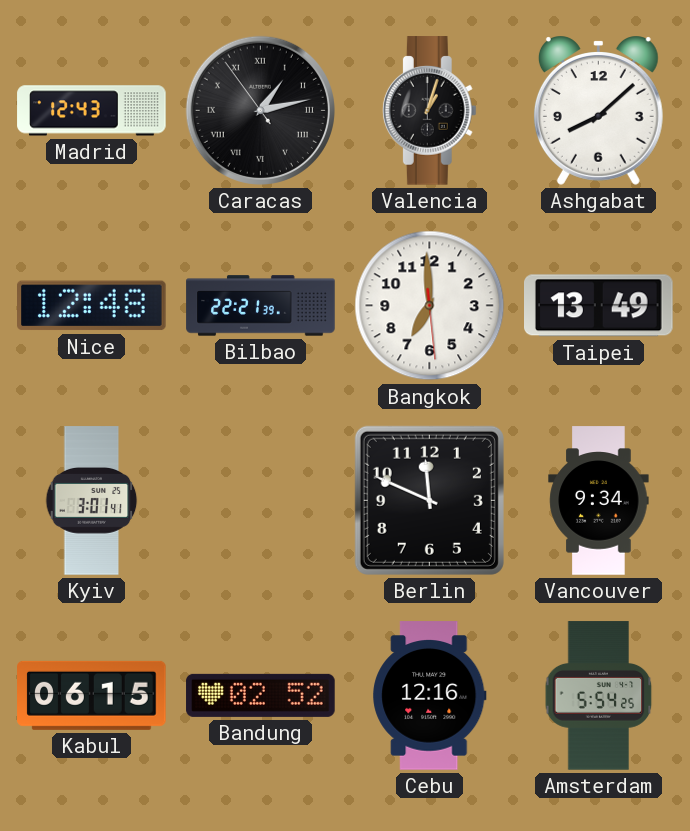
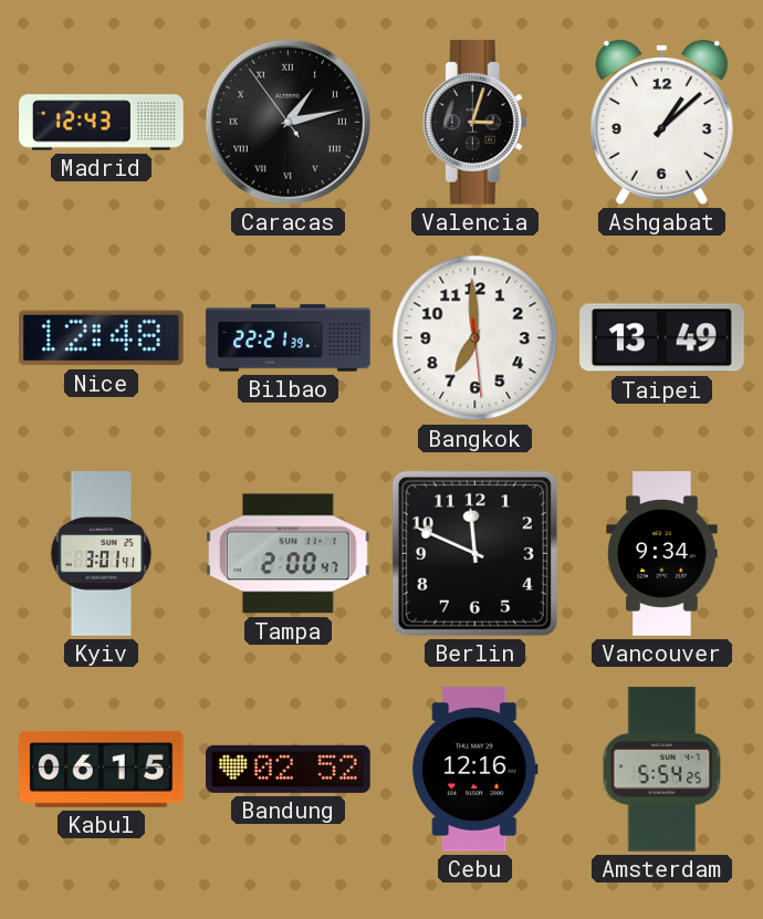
Valencia: 1:03 -> 3:03
Ashgabat: 8:08 -> 1:08
Tampa: none -> 2:00
